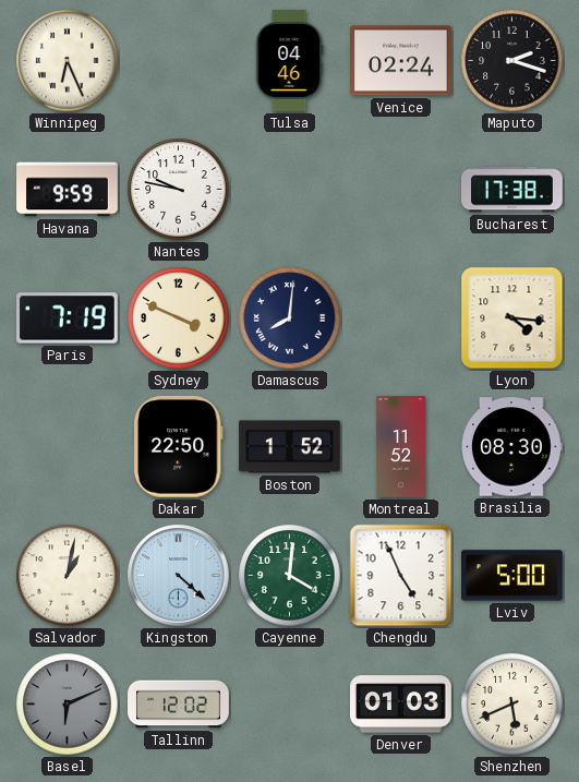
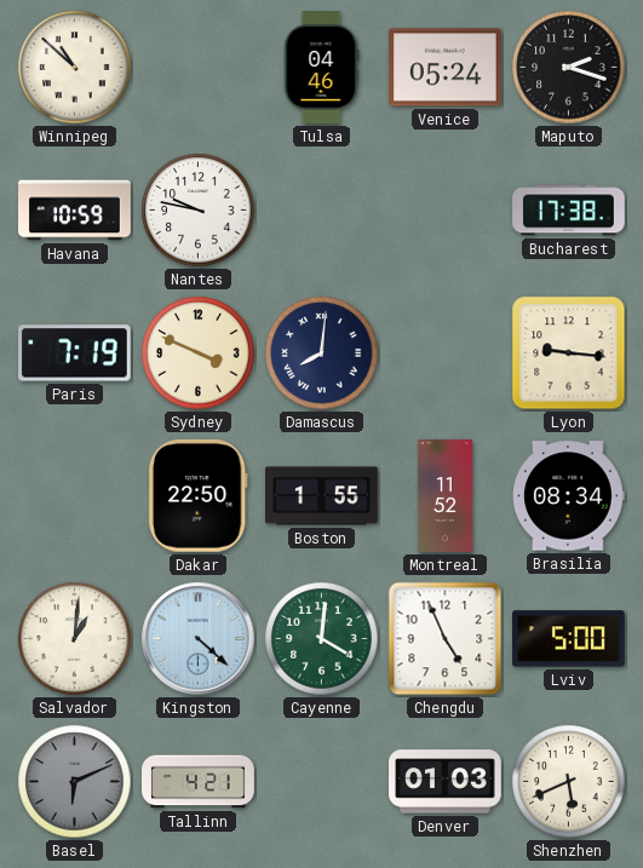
Winnipeg: 6:26 -> 10:52
Venice: 02:24 -> 05:24
Havana: 9:59 -> 10:59
Lyon: 4:16 -> 9:16
Boston: 1:52 -> 1:55
Brasilia: 08:30 -> 08:34
Salvador: 1:02 -> 1:01
Tallinn: 12:02 -> 4:21
